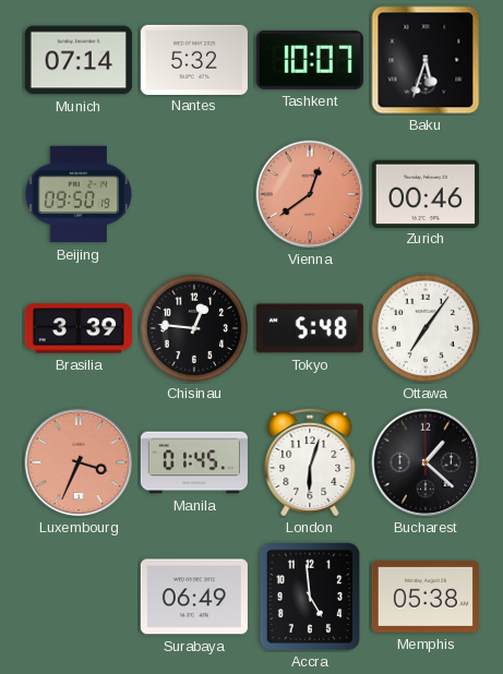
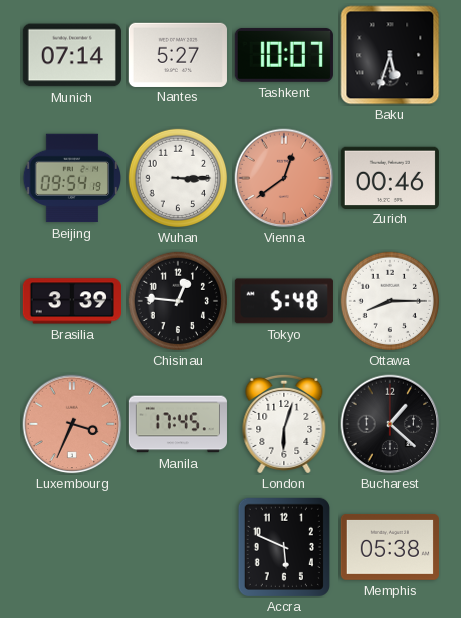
Nantes: 5:32 -> 5:27
Beijing: 09:50 -> 09:54
Wuhan: none -> 3:15
Ottawa: 7:06 -> 8:15
Manila: 01:45 -> 17:45
Surabaya: 06:49 -> none
Accra: 4:59 -> 5:49
